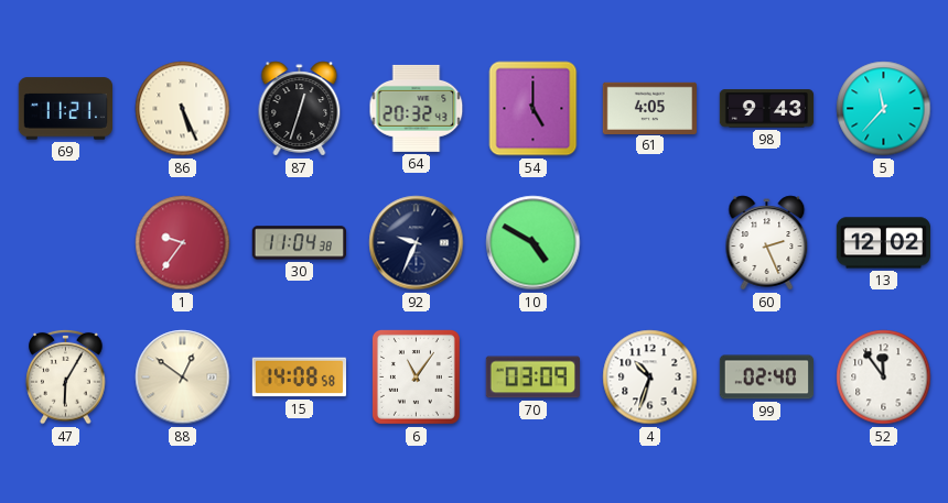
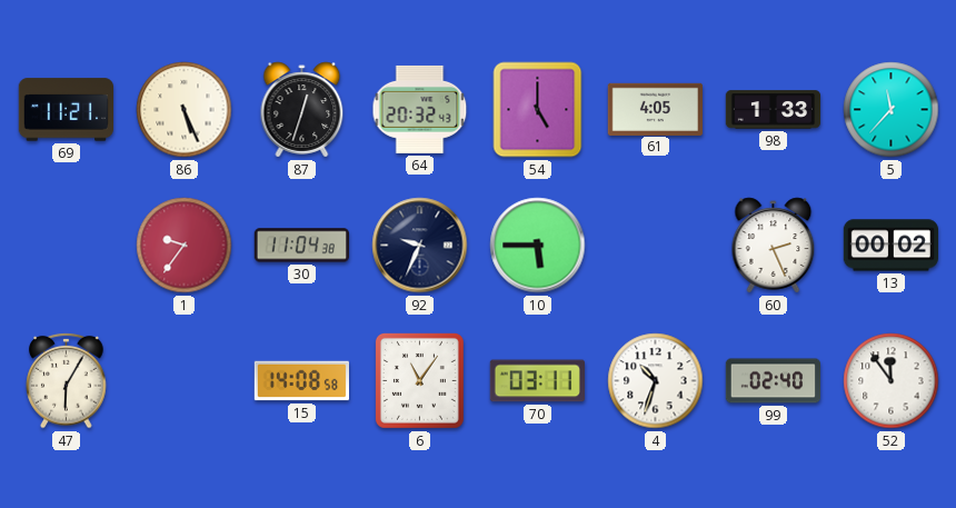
98: 9:43 -> 1:33
10: 4:50 -> 5:45
13: 12:02 -> 00:02
88: 12:51 -> none
70: 03:09 -> 03:11
